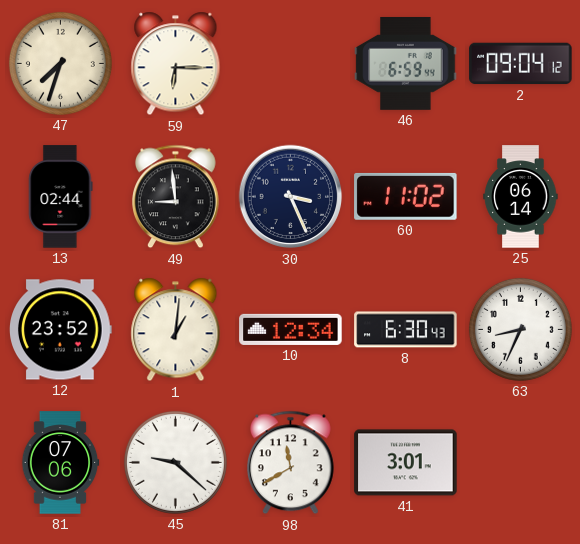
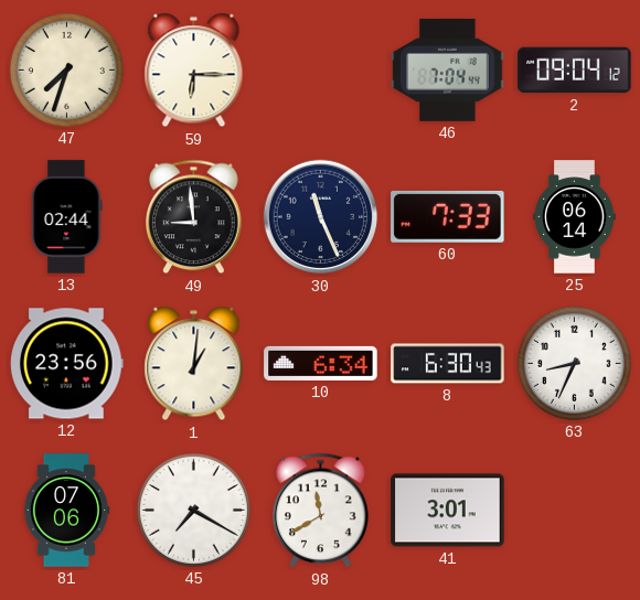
46: 6:59 -> 7:04
30: 3:26 -> 11:26
60: 11:02 -> 7:33
12: 23:52 -> 23:56
10: 12:34 -> 6:34
45: 9:22 -> 7:20
